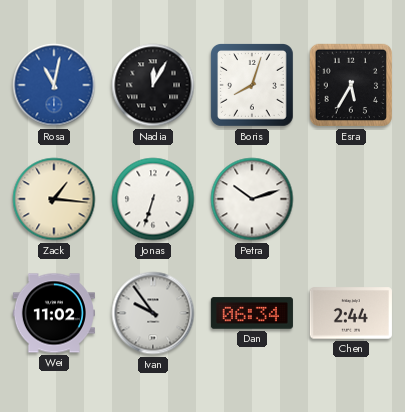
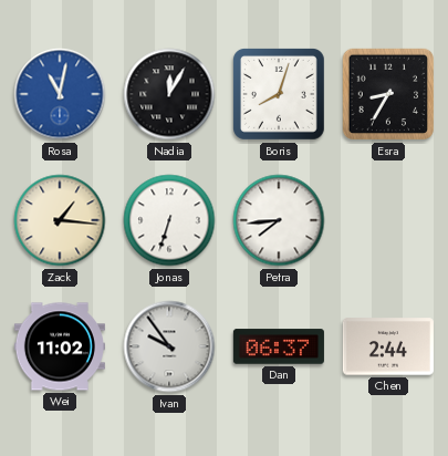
Esra: 5:35 -> 8:35
Petra: 10:12 -> 7:44
Dan: 06:34 -> 06:37
